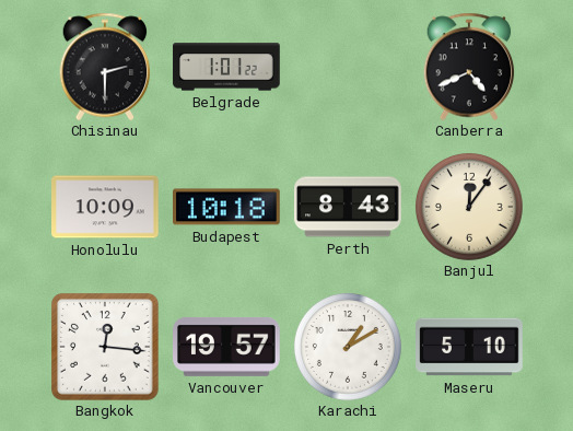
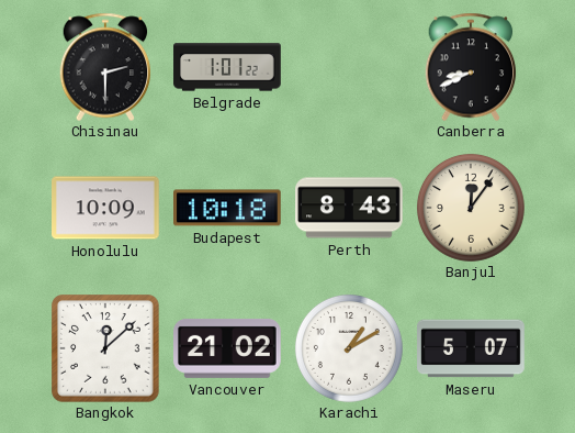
Canberra: 4:41 -> 8:41
Bangkok: 12:16 -> 12:08
Vancouver: 19:57 -> 21:02
Maseru: 5:10 -> 5:07
